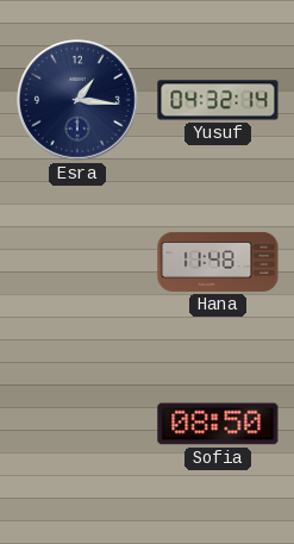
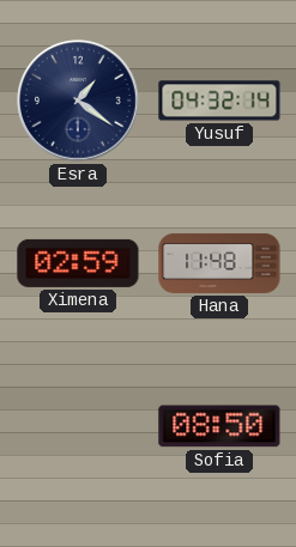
Esra: 1:16 -> 1:21
Ximena: none -> 02:59
